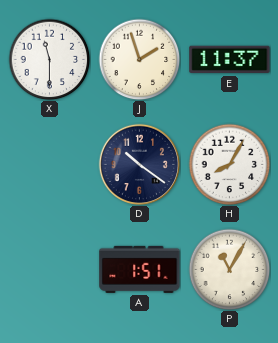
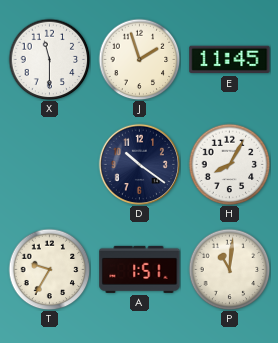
E: 11:37 -> 11:45
T: none -> 9:35
P: 11:05 -> 11:01
